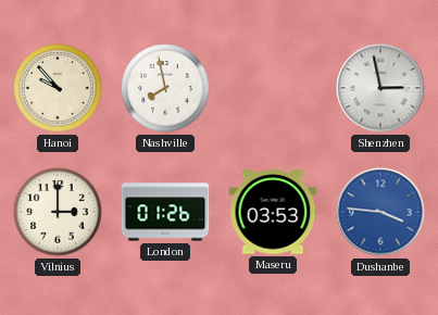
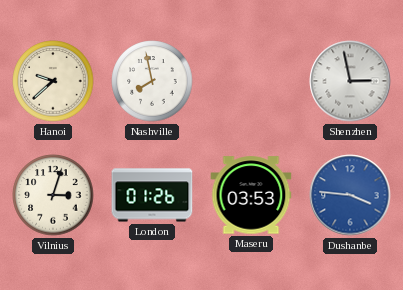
Hanoi: 9:53 -> 9:38
Vilnius: 3:00 -> 3:03
